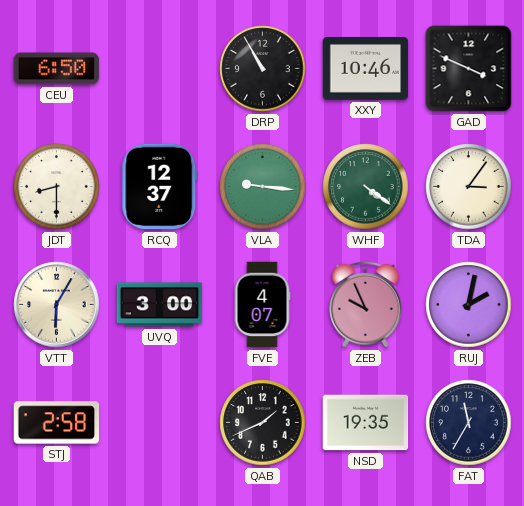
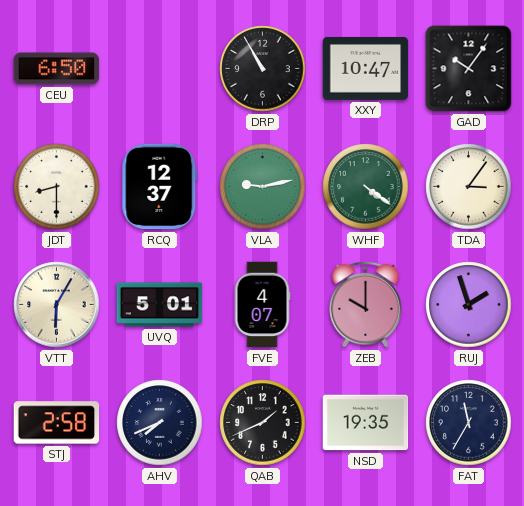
XXY: 10:46 -> 10:47
GAD: 3:49 -> 10:06
VLA: 9:16 -> 9:13
UVQ: 3:00 -> 5:01
ZEB: 9:56 -> 10:00
RUJ: 2:02 -> 1:57
AHV: none -> 7:41
